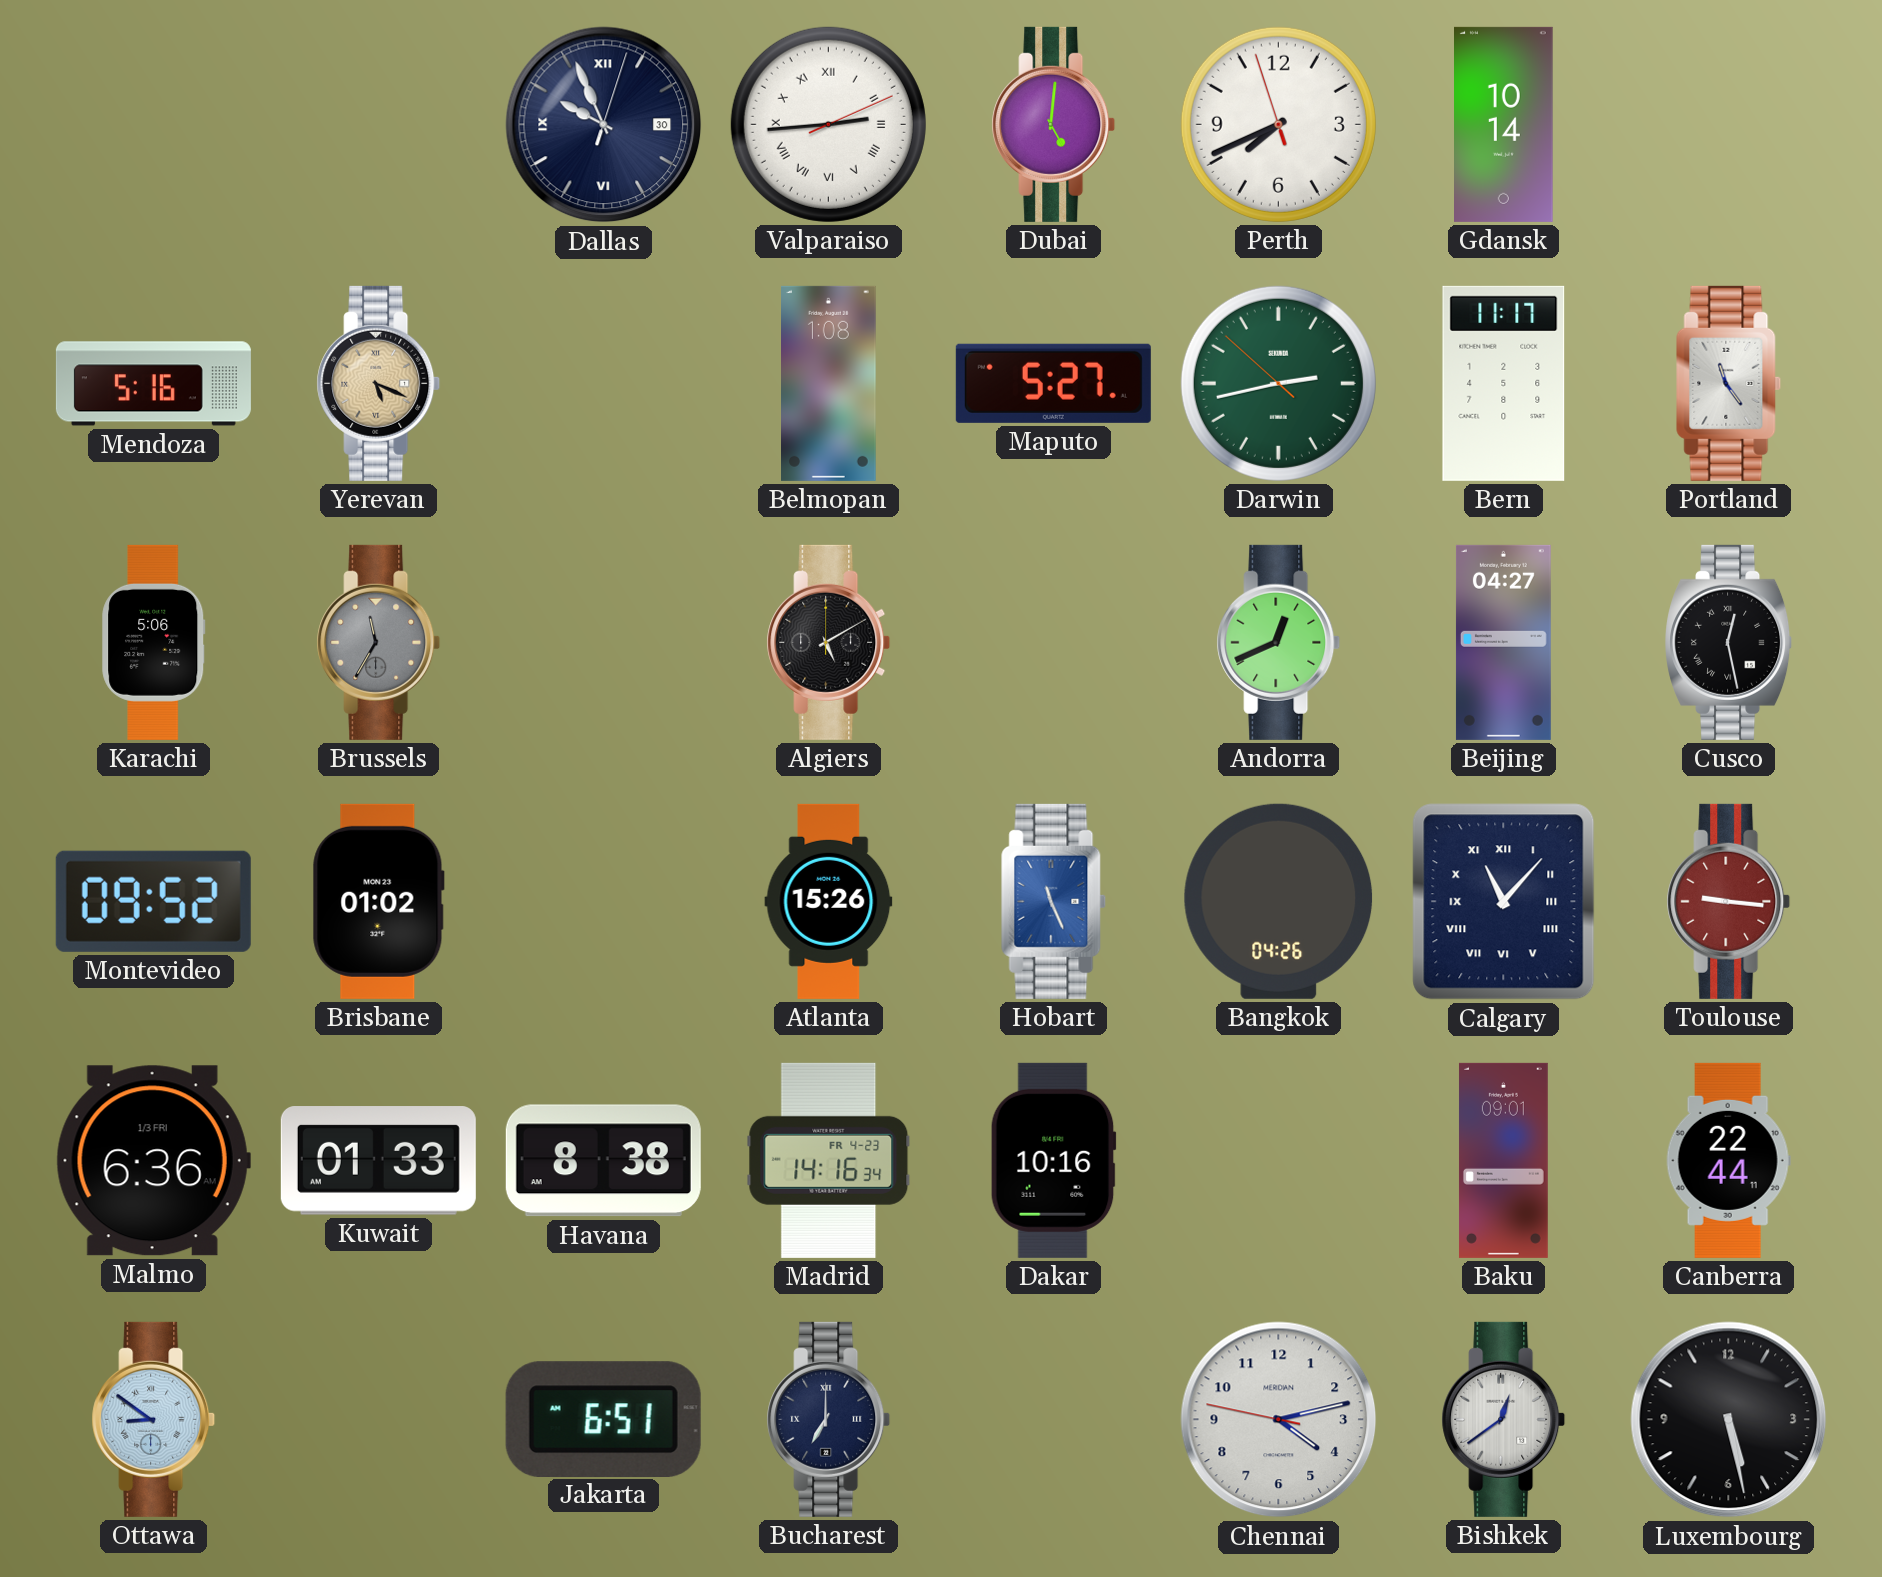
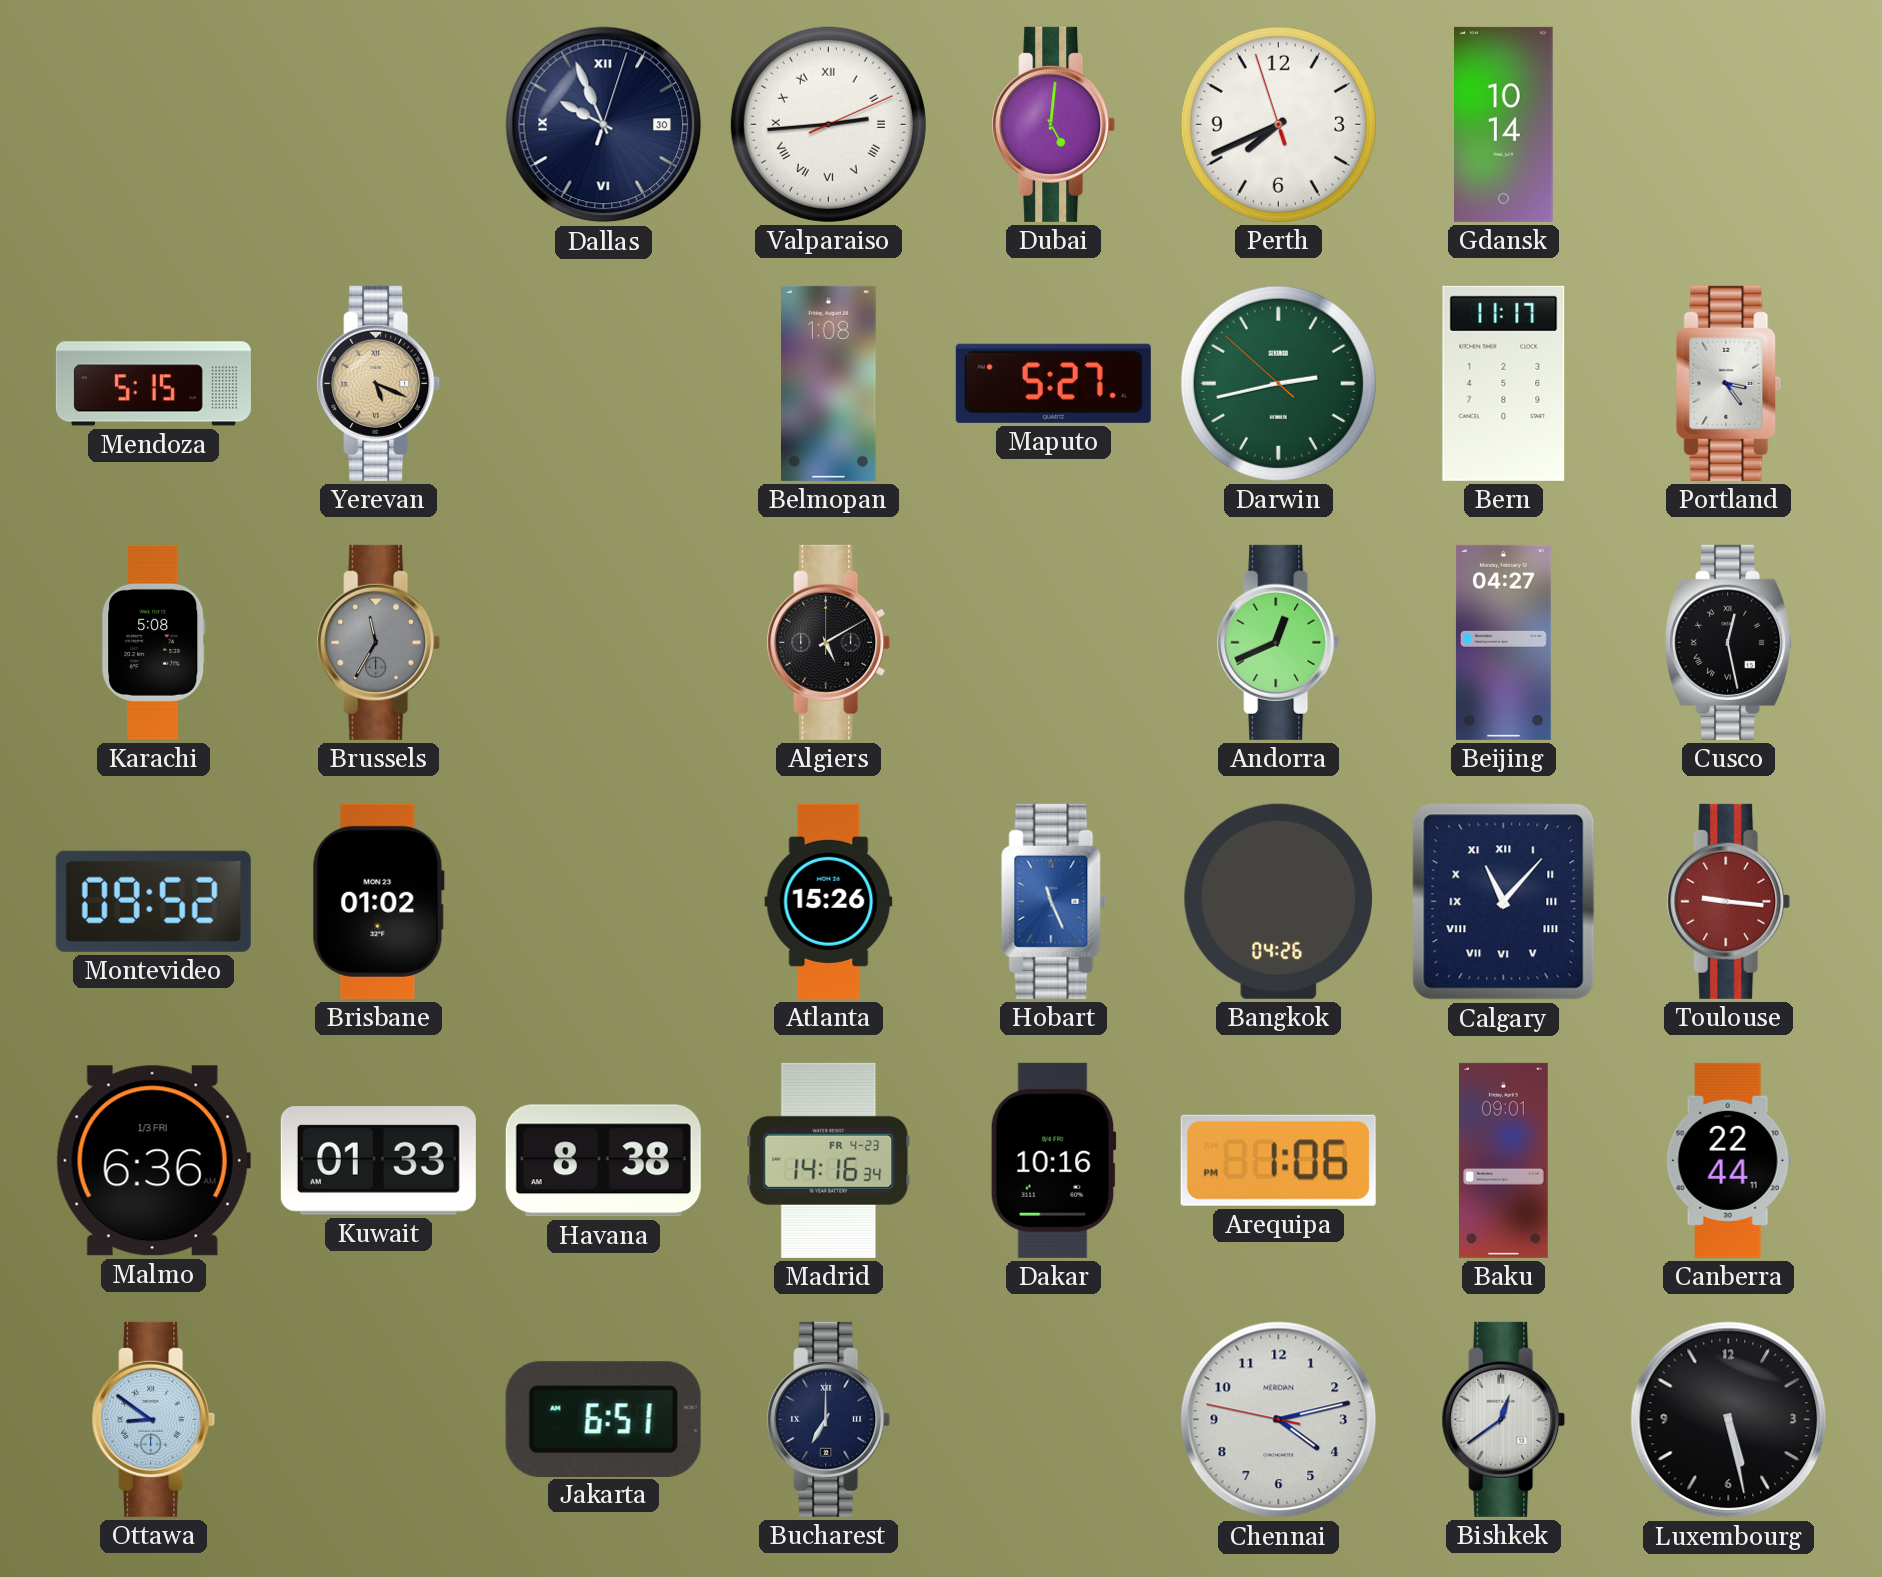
Mendoza: 5:16 -> 5:15
Portland: 11:24 -> 3:24
Karachi: 5:06 -> 5:08
Arequipa: none -> 1:06
